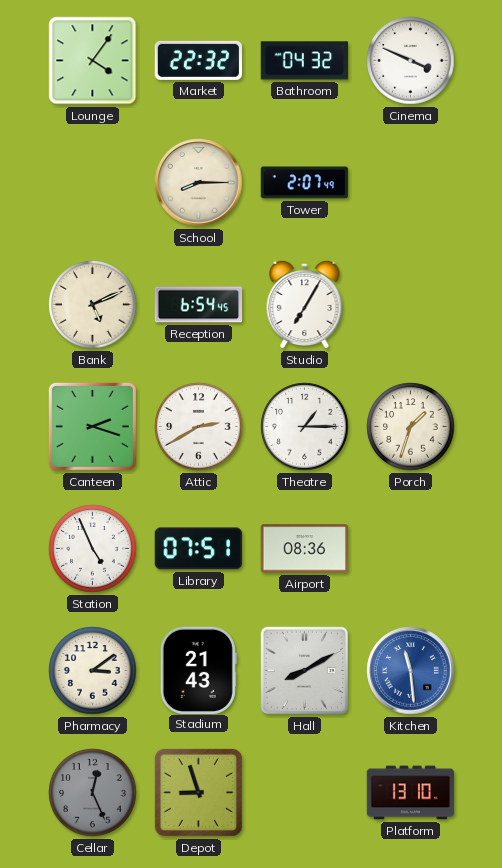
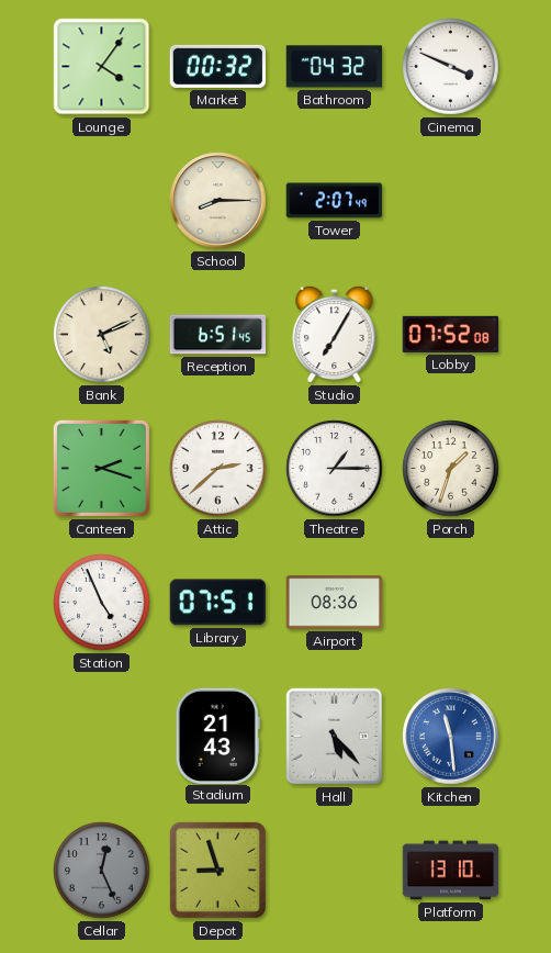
Market: 22:32 -> 00:32
Reception: 6:54 -> 6:51
Lobby: none -> 07:52
Attic: 2:40 -> 2:38
Pharmacy: 3:09 -> none
Hall: 8:10 -> 5:23
